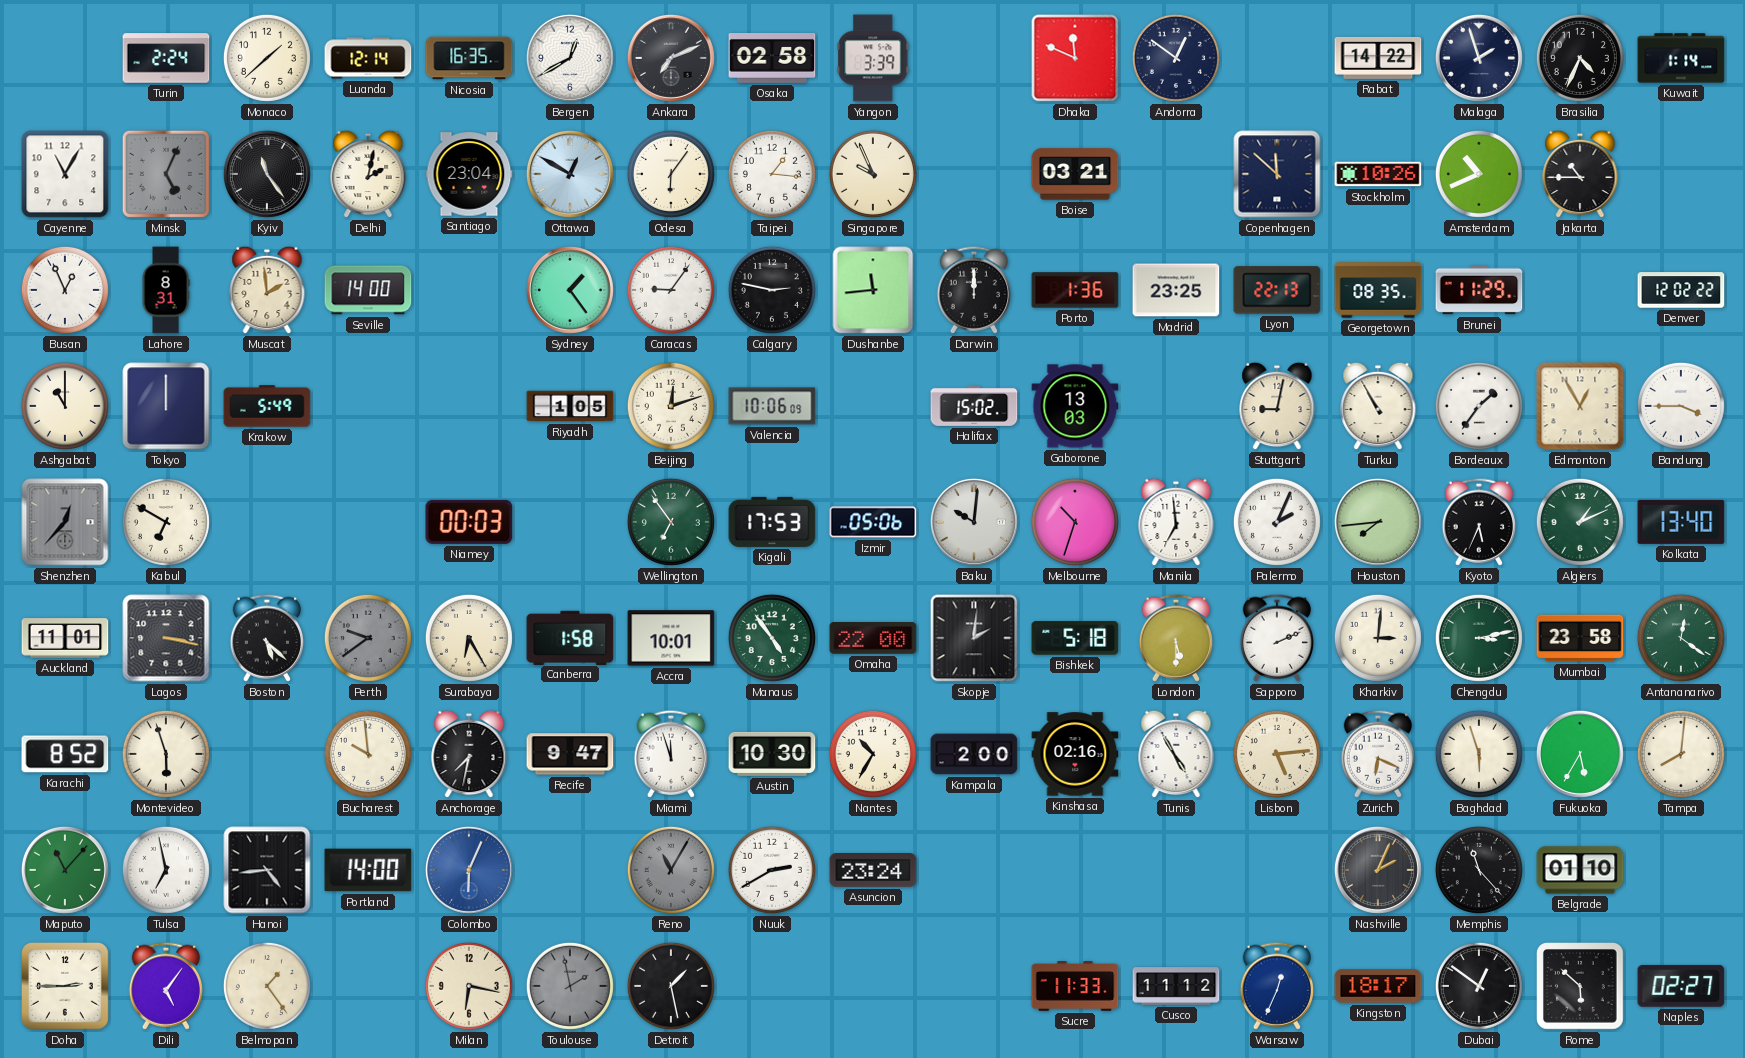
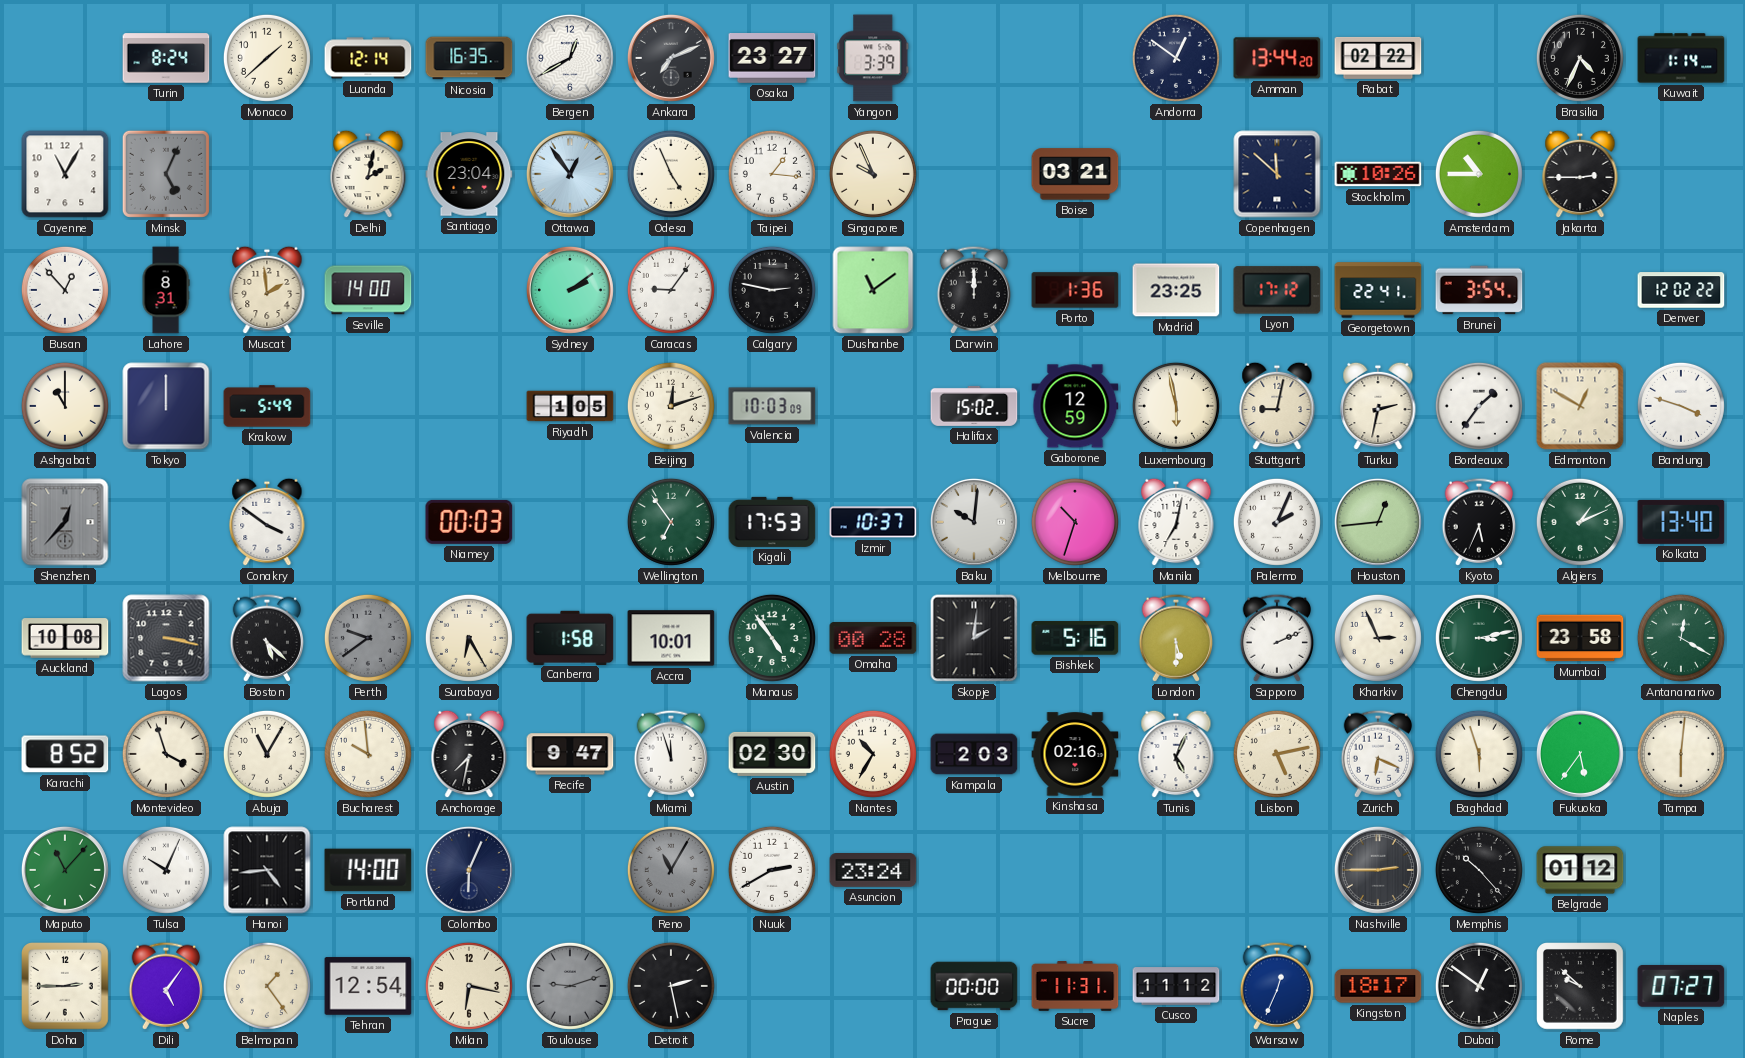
Turin: 2:24 -> 8:24
Osaka: 02:58 -> 23:27
Dhaka: 11:49 -> none
Amman: none -> 13:44
Rabat: 14:22 -> 02:22
Malaga: 1:57 -> none
Kyiv: 11:24 -> none
Ottawa: 12:50 -> 12:54
Odesa: 6:06 -> 4:56
Amsterdam: 10:41 -> 10:45
Jakarta: 10:45 -> 2:45
Busan: 12:56 -> 12:53
Sydney: 1:24 -> 2:09
Dushanbe: 11:44 -> 11:09
Lyon: 22:13 -> 17:12
Georgetown: 08:35 -> 22:41
Brunei: 11:29 -> 3:54
Valencia: 10:06 -> 10:03
Gaborone: 13:03 -> 12:59
Luxembourg: none -> 5:58
Turku: 10:55 -> 2:32
Edmonton: 12:55 -> 12:50
Bandung: 3:45 -> 3:48
Kabul: 6:50 -> none
Conakry: none -> 3:51
Izmir: 05:06 -> 10:37
Manila: 6:59 -> 7:02
Houston: 7:44 -> 12:44
Auckland: 11:01 -> 10:08
Omaha: 22:00 -> 00:28
Bishkek: 5:18 -> 5:16
Kharkiv: 3:01 -> 2:56
Antananarivo: 12:21 -> 12:20
Montevideo: 5:57 -> 3:57
Abuja: none -> 11:05
Austin: 10:30 -> 02:30
Kampala: 2:00 -> 2:03
Tunis: 4:55 -> 5:04
Lisbon: 5:14 -> 5:13
Fukuoka: 5:35 -> 5:36
Tampa: 8:01 -> 6:01
Tulsa: 6:58 -> 10:04
Colombo dial: blue -> navy
Nashville: 2:04 -> 2:45
Memphis: 11:23 -> 10:23
Belgrade: 01:10 -> 01:12
Tehran: none -> 12:54
Toulouse: 1:58 -> 9:12
Detroit: 1:28 -> 2:28
Prague: none -> 00:00
Sucre: 11:33 -> 11:31
Rome: 5:52 -> 9:52
Naples: 02:27 -> 07:27
